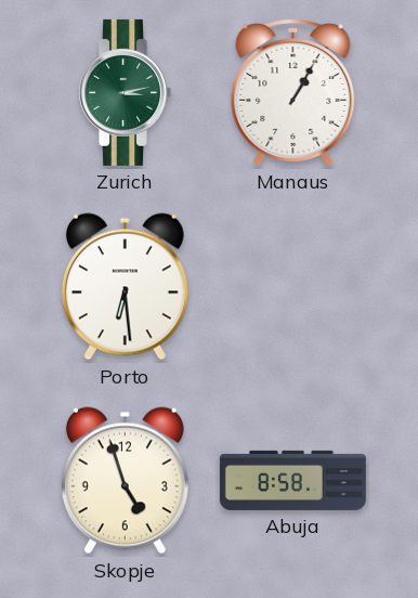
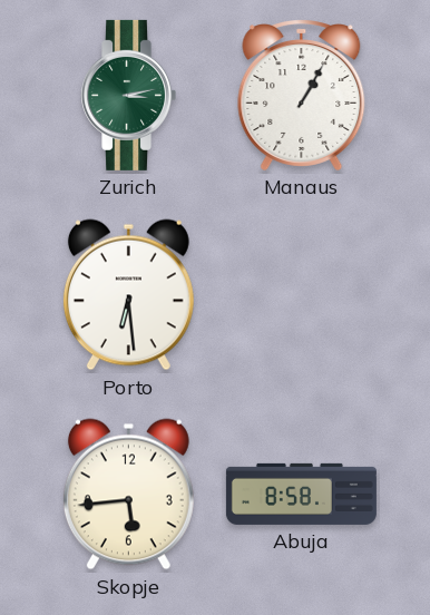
Skopje: 4:57 -> 5:44
